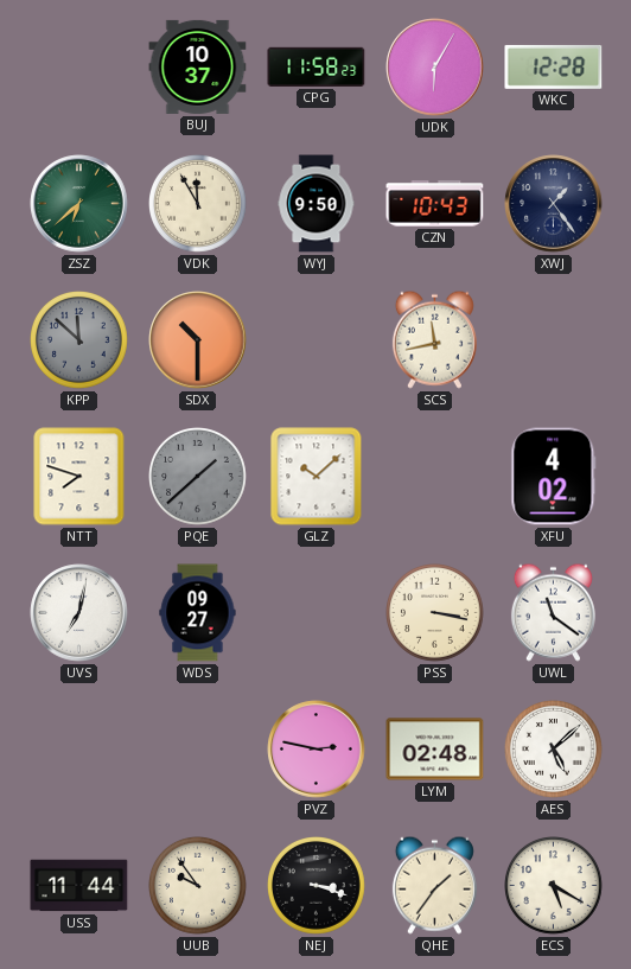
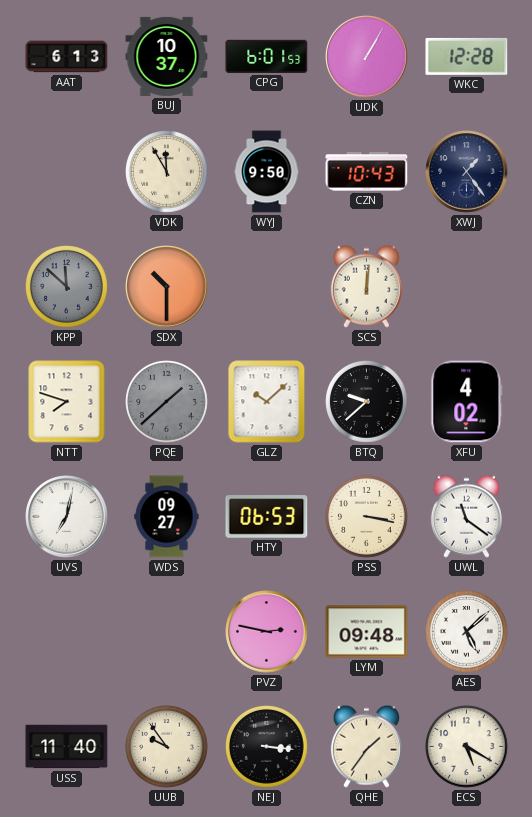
AAT: none -> 6:13
CPG: 11:58 -> 6:01
UDK: 6:05 -> 1:05
ZSZ: 6:38 -> none
SCS: 11:43 -> 12:01
BTQ: none -> 9:38
HTY: none -> 06:53
LYM: 02:48 -> 09:48
USS: 11:44 -> 11:40
NEJ: 3:18 -> 3:16
